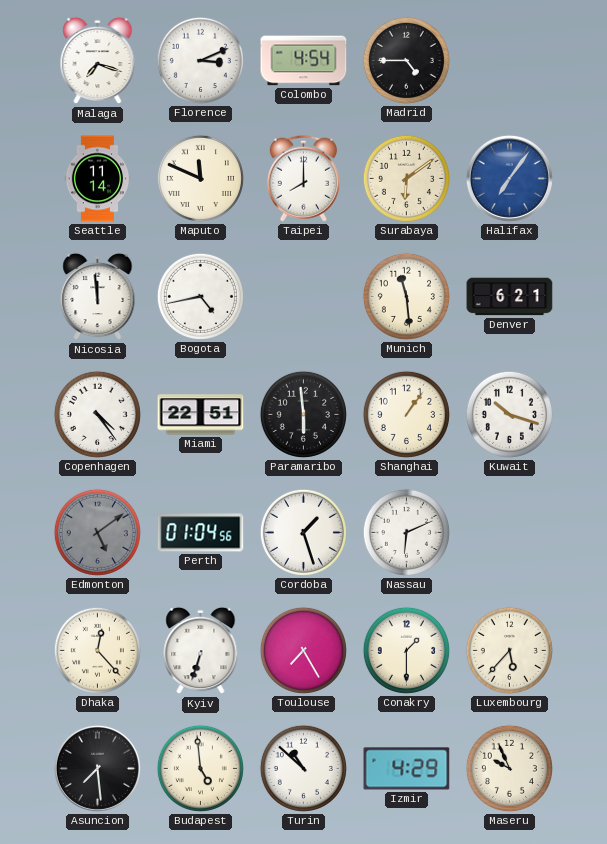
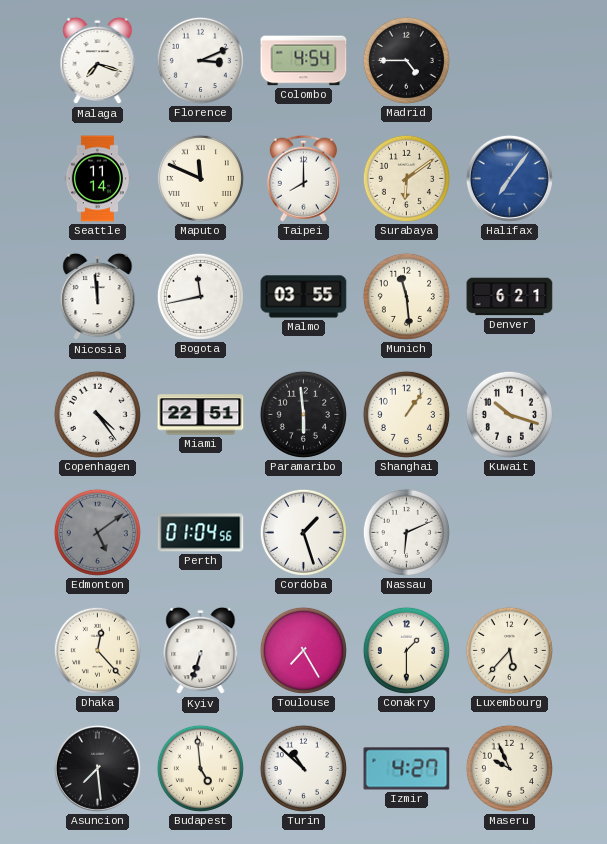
Bogota: 4:43 -> 11:43
Malmo: none -> 03:55
Izmir: 4:29 -> 4:27
